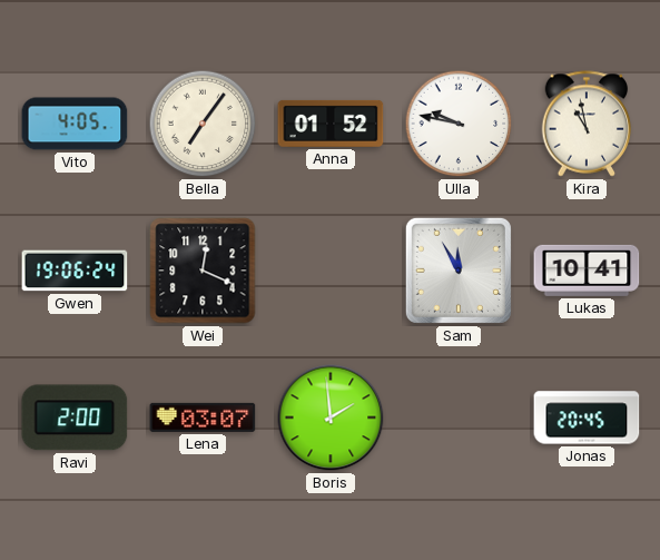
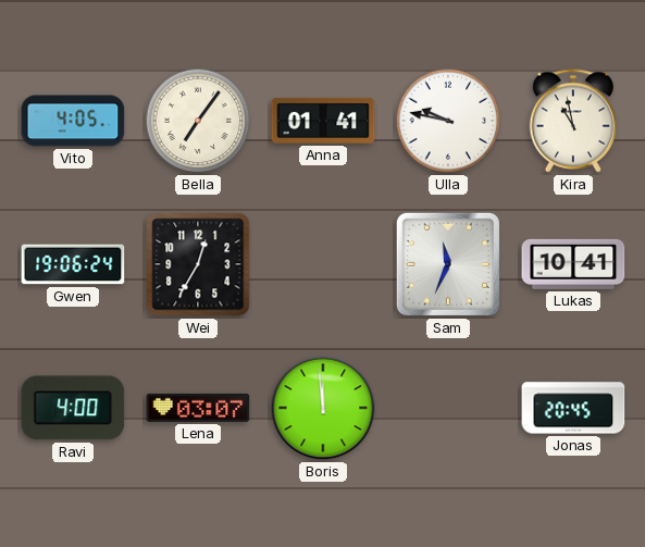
Anna: 01:52 -> 01:41
Wei: 12:19 -> 12:35
Sam: 11:55 -> 11:34
Ravi: 2:00 -> 4:00
Boris: 1:59 -> 11:59
